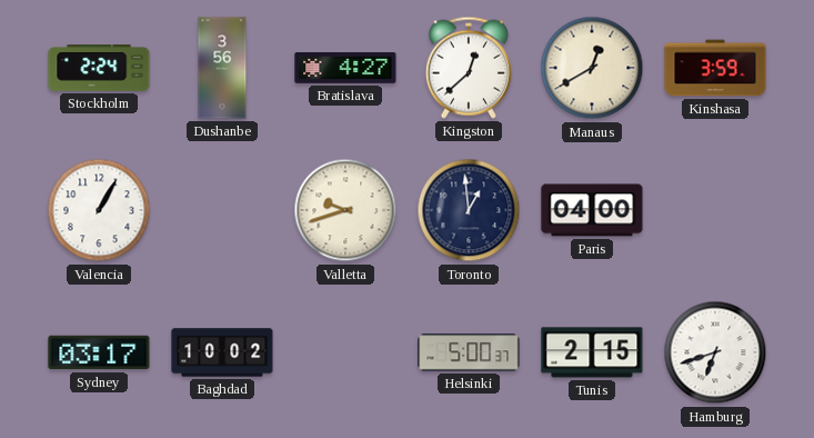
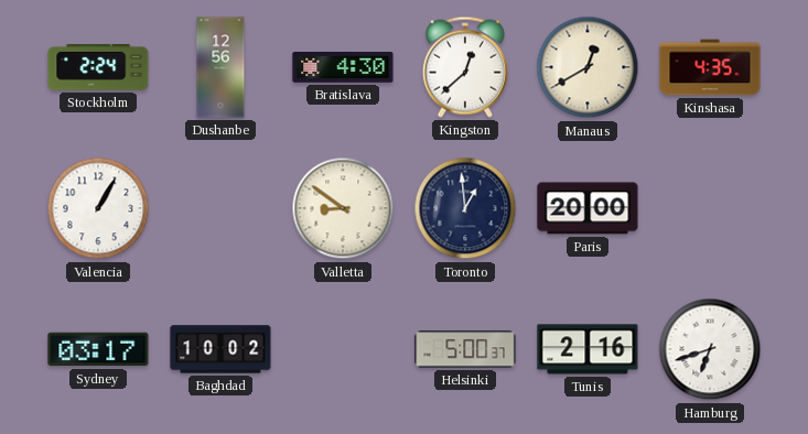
Dushanbe: 3:56 -> 12:56
Bratislava: 4:27 -> 4:30
Kinshasa: 3:59 -> 4:35
Valletta: 9:42 -> 8:51
Paris: 04:00 -> 20:00
Tunis: 2:15 -> 2:16
